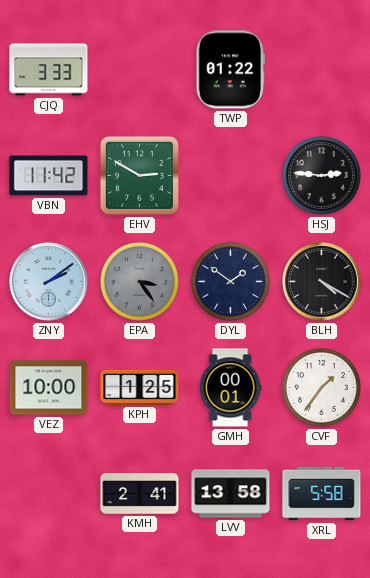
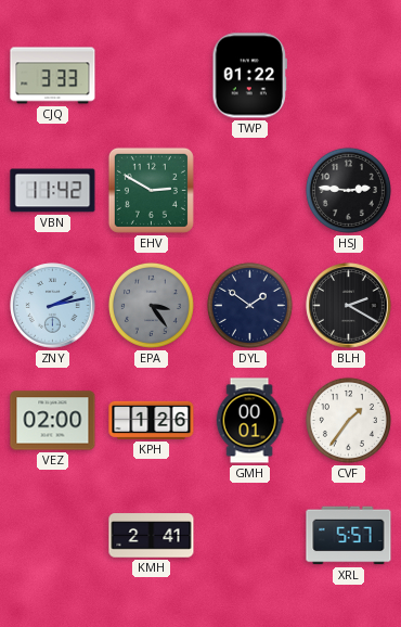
ZNY: 2:09 -> 2:13
BLH: 4:20 -> 2:20
VEZ: 10:00 -> 02:00
KPH: 1:25 -> 1:26
LVV: 13:58 -> none
XRL: 5:58 -> 5:57
